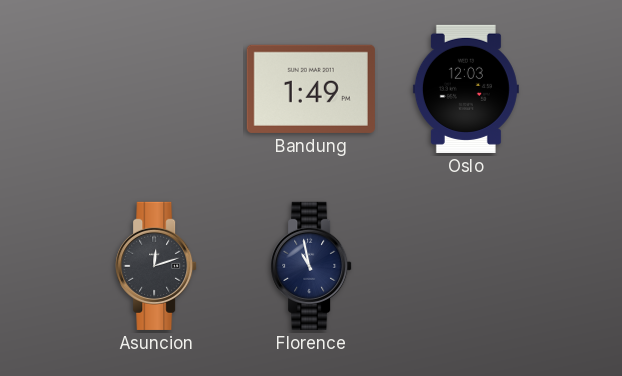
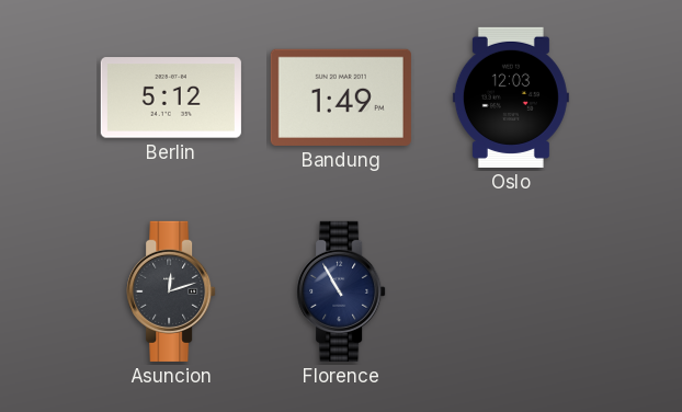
Berlin: none -> 5:12
Florence: 10:58 -> 10:55
